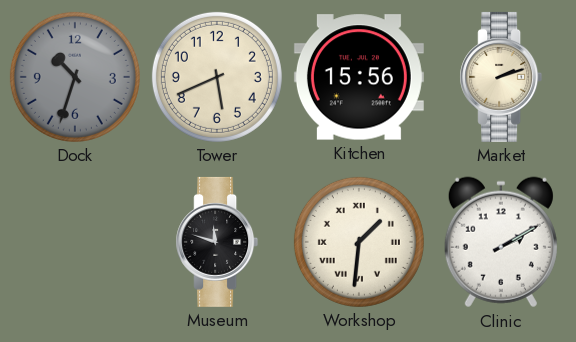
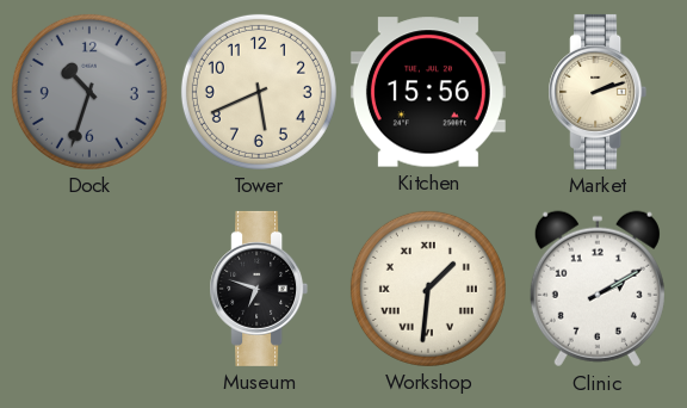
Museum: 11:48 -> 6:48
